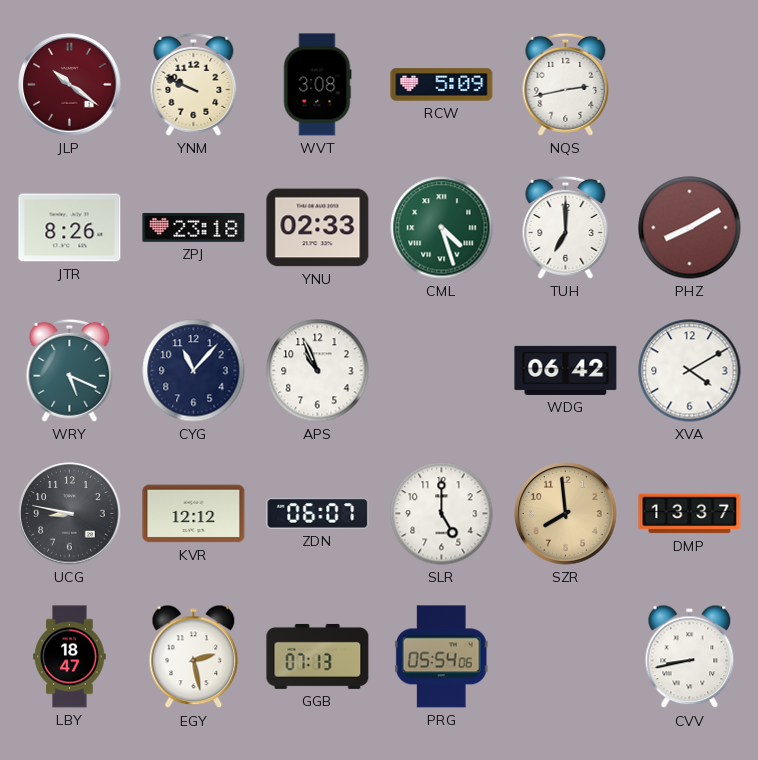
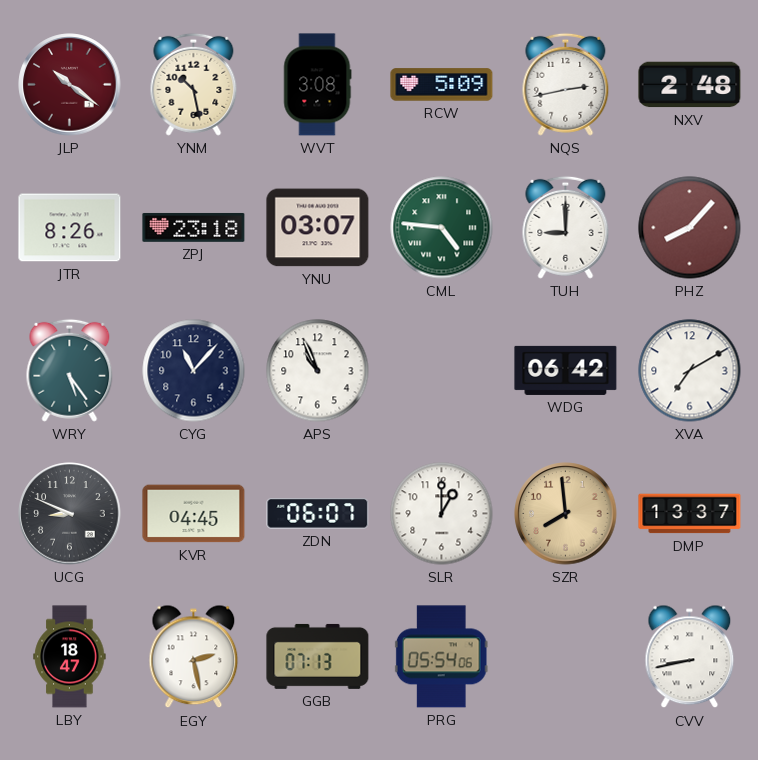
YNM: 9:49 -> 10:28
NXV: none -> 2:48
YNU: 02:33 -> 03:07
CML: 4:27 -> 4:46
TUH: 7:00 -> 9:00
PHZ: 8:10 -> 8:07
WRY: 5:19 -> 5:24
XVA: 4:10 -> 7:10
UCG: 8:47 -> 8:49
KVR: 12:12 -> 04:45
SLR: 5:00 -> 1:00
